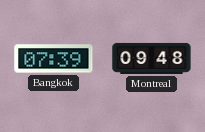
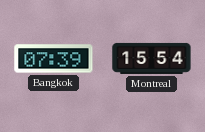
Montreal: 09:48 -> 15:54
